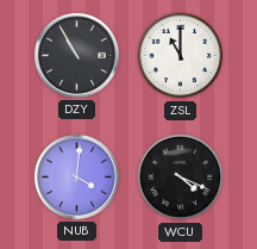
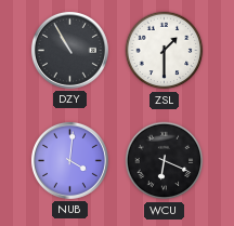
ZSL: 11:00 -> 1:30
WCU: 4:19 -> 6:19
